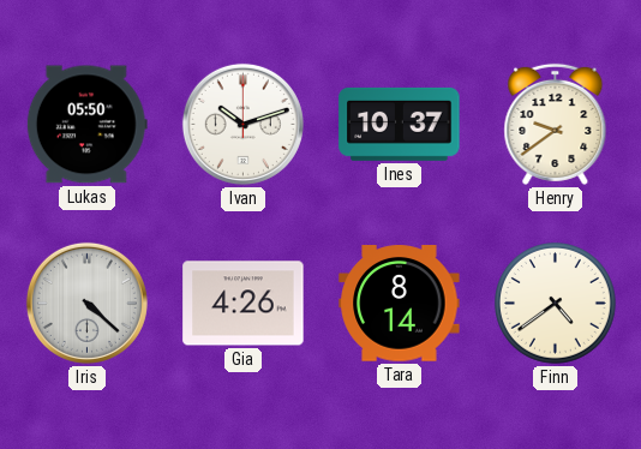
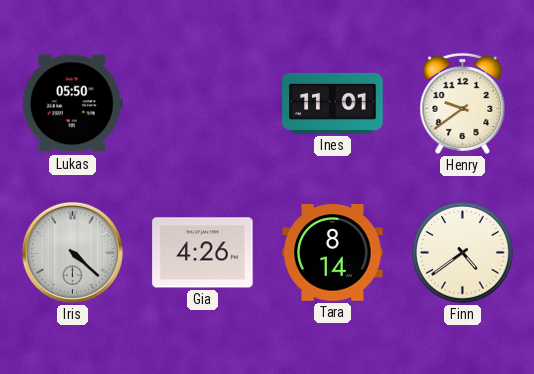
Ivan: 10:12 -> none
Ines: 10:37 -> 11:01
